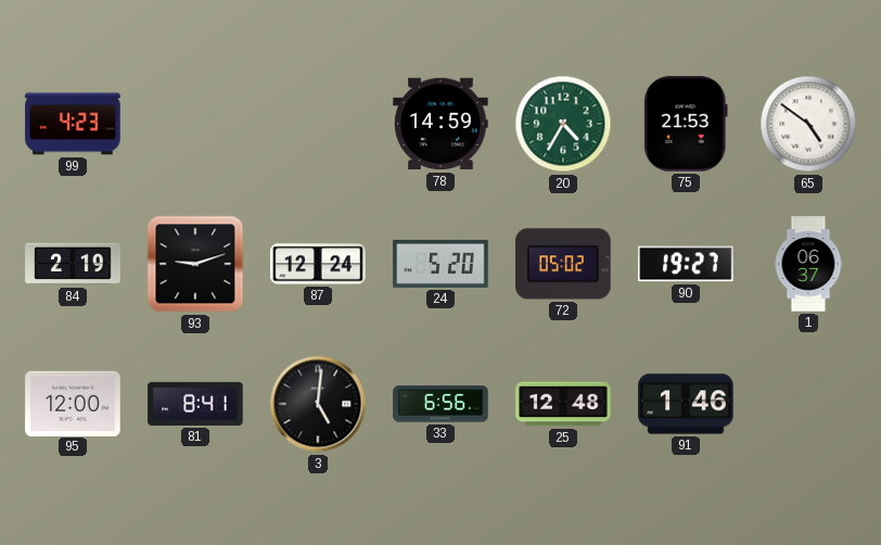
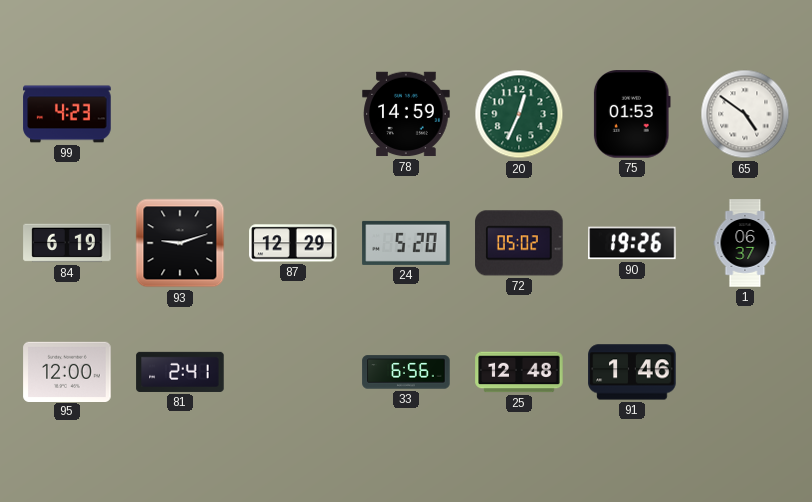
20: 4:35 -> 12:34
75: 21:53 -> 01:53
84: 2:19 -> 6:19
87: 12:24 -> 12:29
90: 19:27 -> 19:26
81: 8:41 -> 2:41
3: 5:01 -> none
